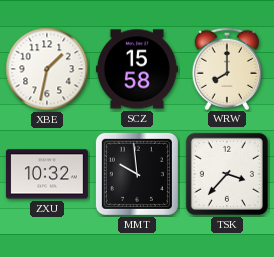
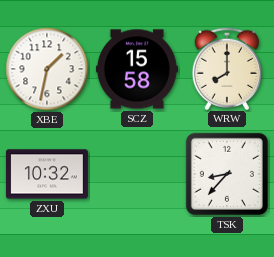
MMT: 9:59 -> none
TSK: 3:37 -> 8:37
